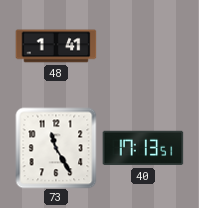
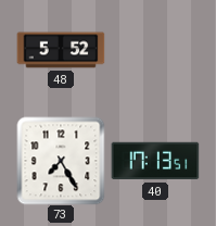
48: 1:41 -> 5:52
73: 11:25 -> 7:25
